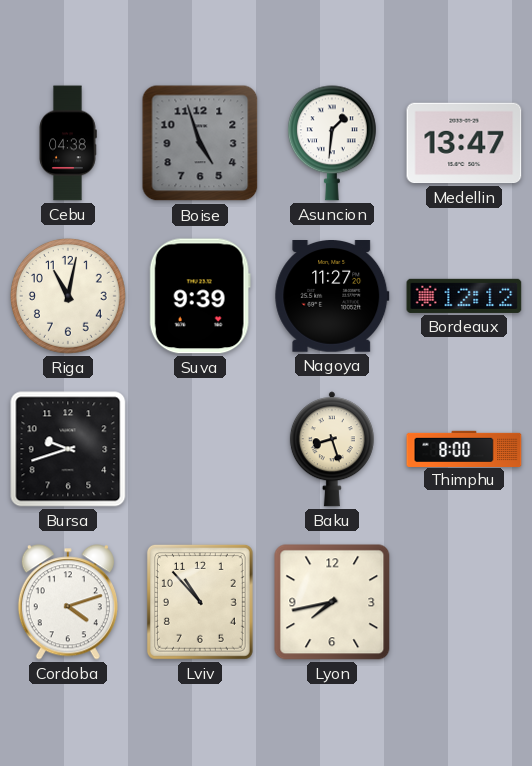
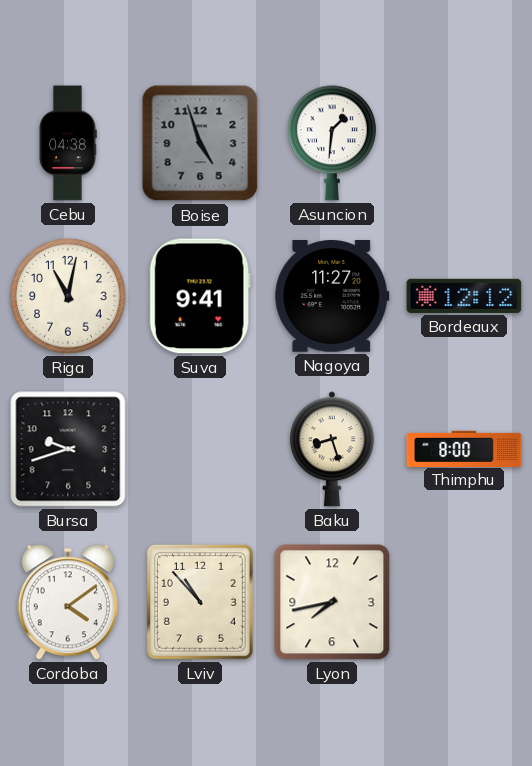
Medellin: 13:47 -> none
Suva: 9:39 -> 9:41
Cordoba: 4:12 -> 4:09
